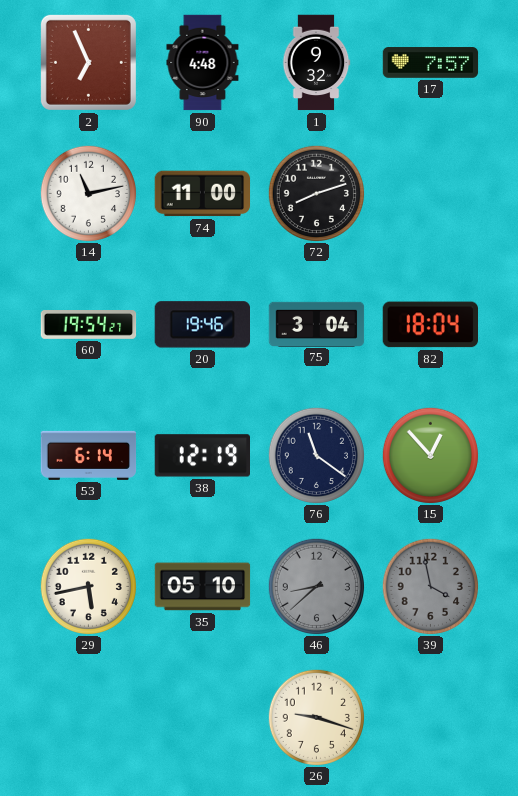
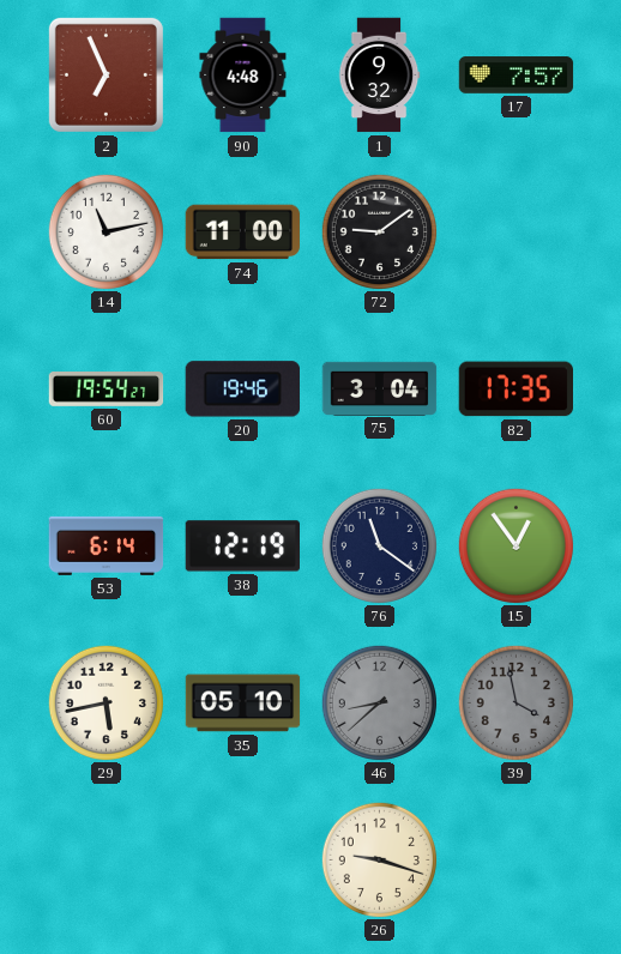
72: 8:12 -> 9:09
82: 18:04 -> 17:35
15: 12:53 -> 12:54
